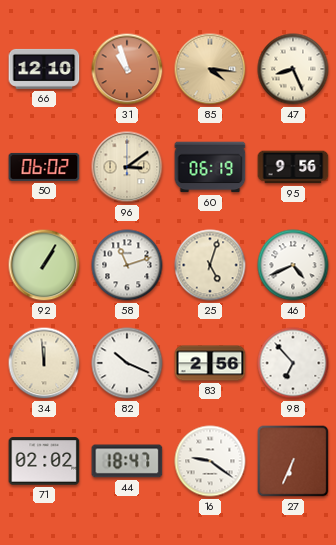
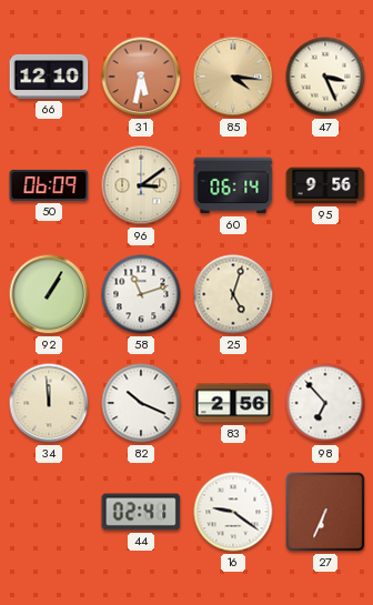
31: 10:57 -> 5:32
47: 8:26 -> 3:26
50: 06:02 -> 06:09
60: 06:19 -> 06:14
46: 4:41 -> none
71: 02:02 -> none
44: 18:47 -> 02:41
